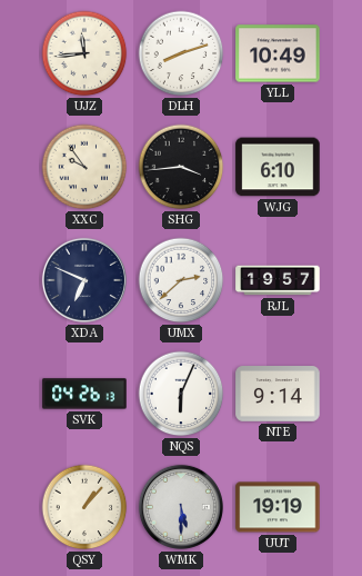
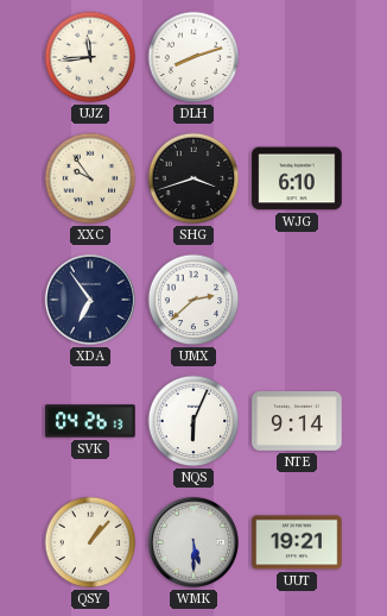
YLL: 10:49 -> none
SHG: 3:44 -> 3:42
XDA: 6:49 -> 6:54
RJL: 19:57 -> none
UUT: 19:19 -> 19:21
